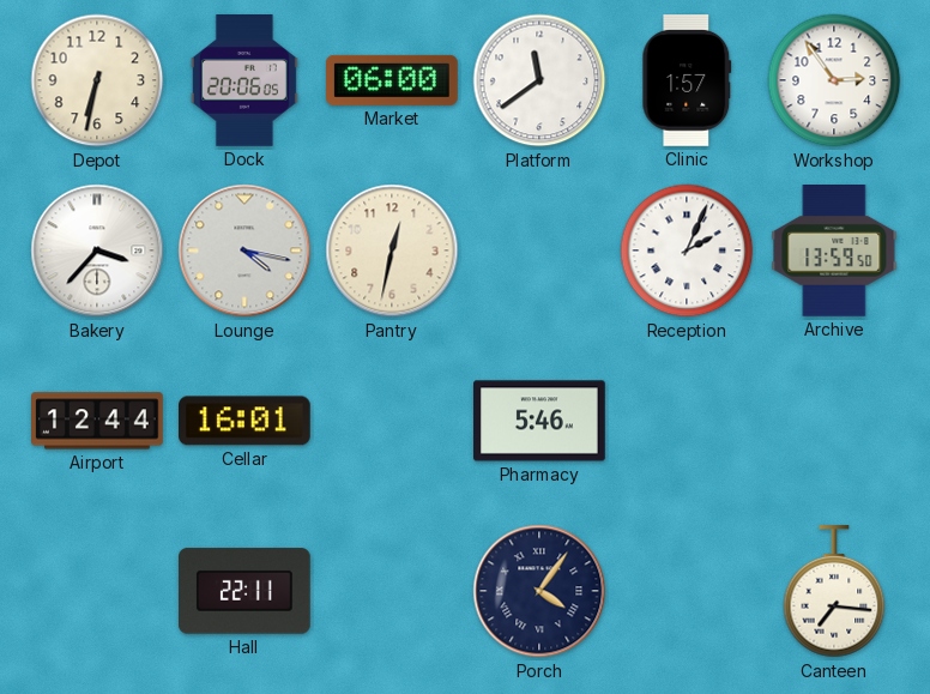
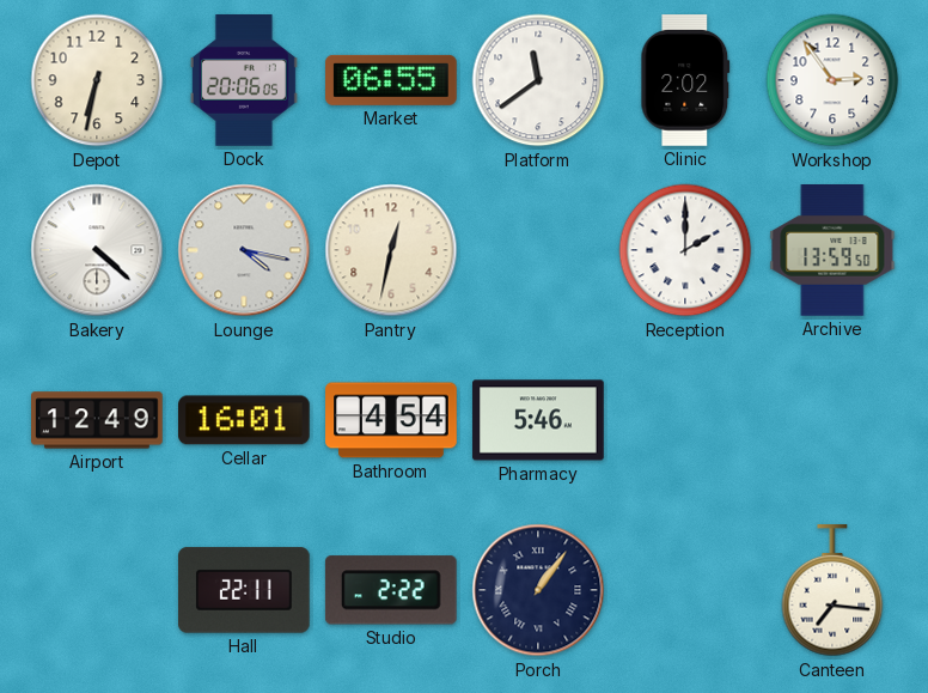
Market: 06:00 -> 06:55
Clinic: 1:57 -> 2:02
Bakery: 3:37 -> 4:22
Reception: 2:04 -> 2:00
Airport: 12:44 -> 12:49
Bathroom: none -> 4:54
Studio: none -> 2:22
Porch: 4:06 -> 1:06
